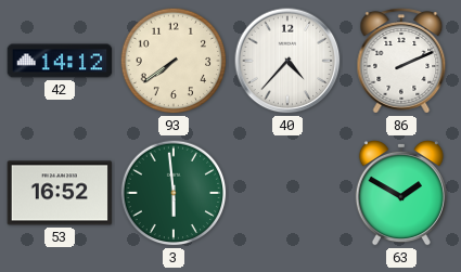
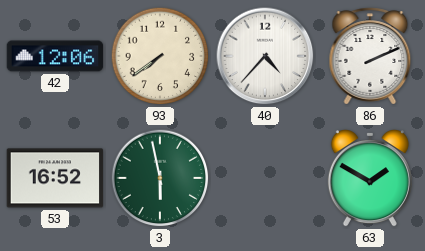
42: 14:12 -> 12:06
3: 5:59 -> 5:58
